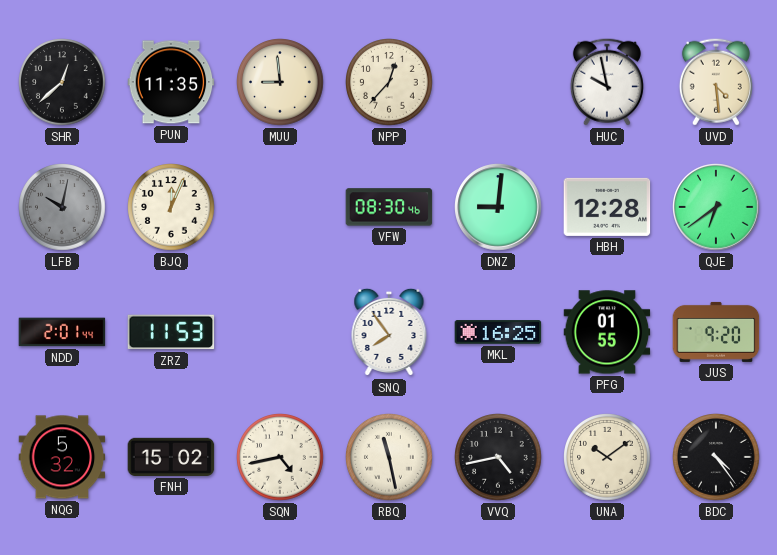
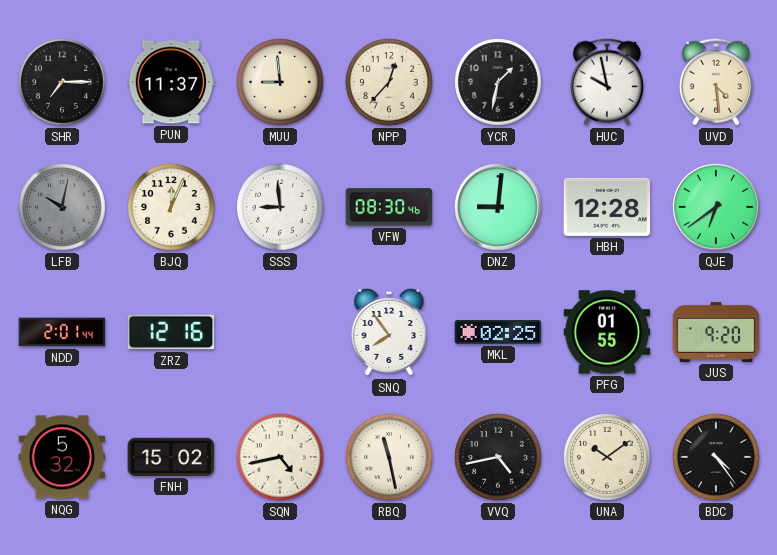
SHR: 12:38 -> 7:15
PUN: 11:35 -> 11:37
YCR: none -> 1:32
SSS: none -> 8:59
ZRZ: 11:53 -> 12:16
MKL: 16:25 -> 02:25
